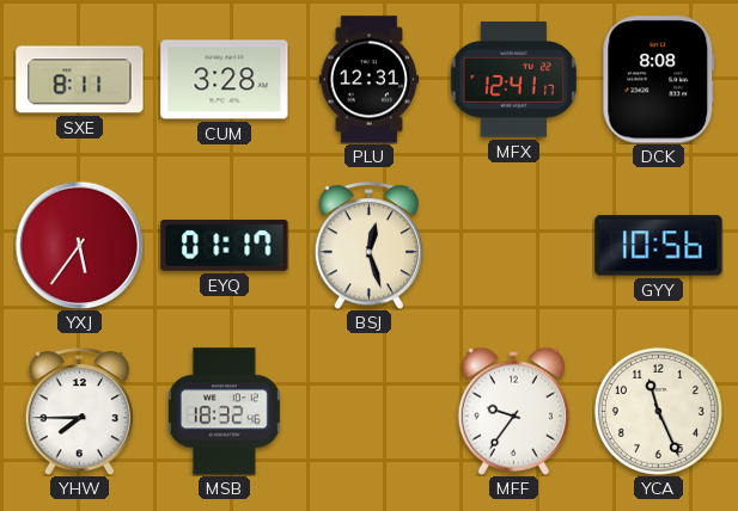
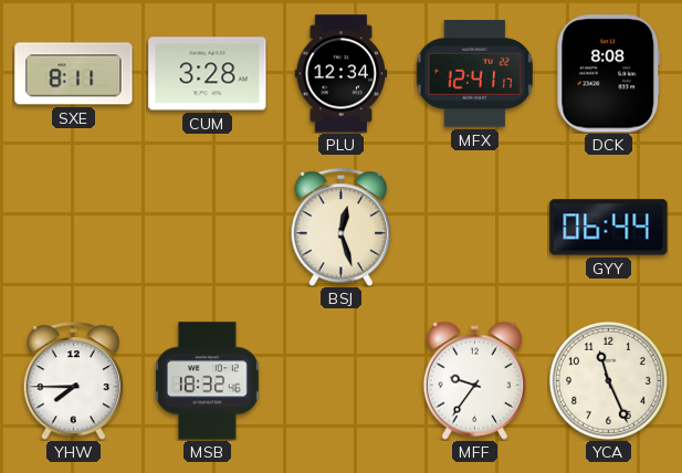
PLU: 12:31 -> 12:34
YXJ: 5:36 -> none
EYQ: 01:17 -> none
GYY: 10:56 -> 06:44
